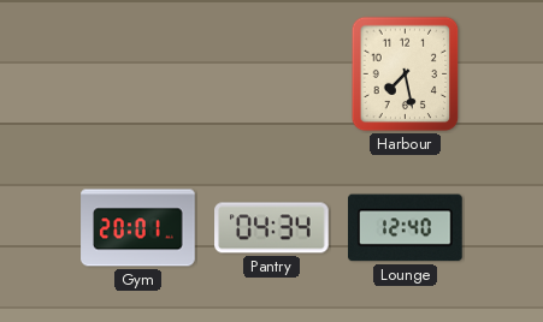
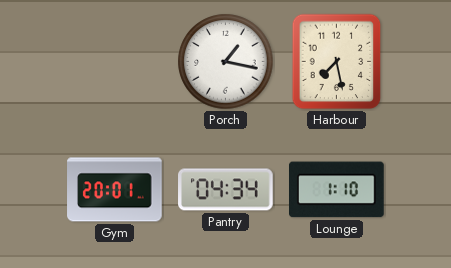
Porch: none -> 1:17
Lounge: 12:40 -> 1:10
